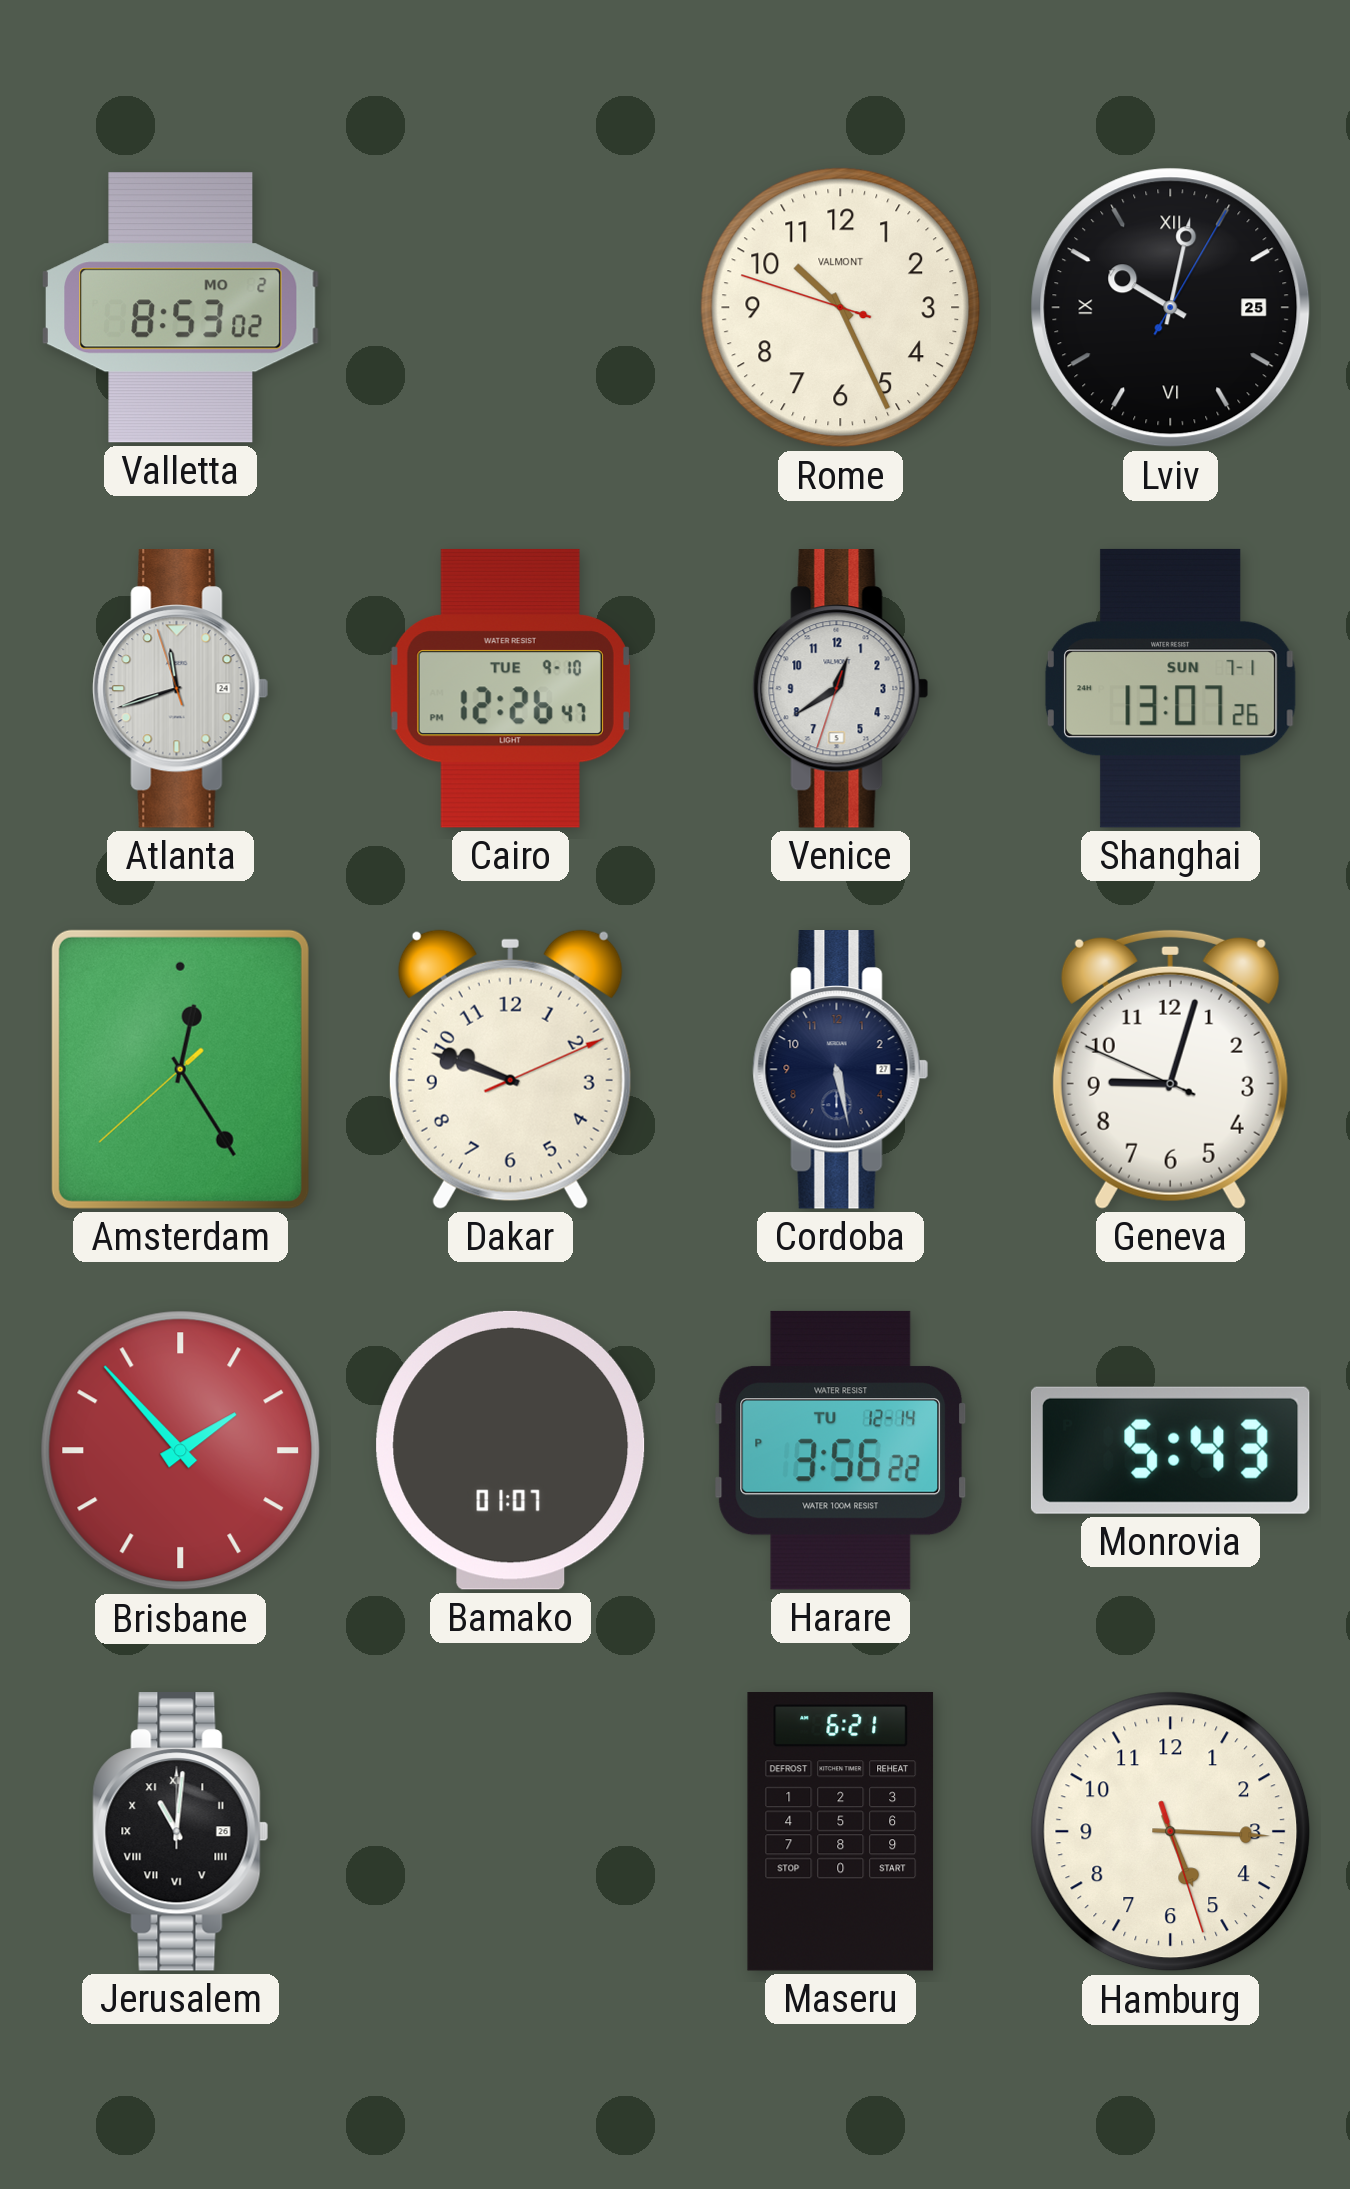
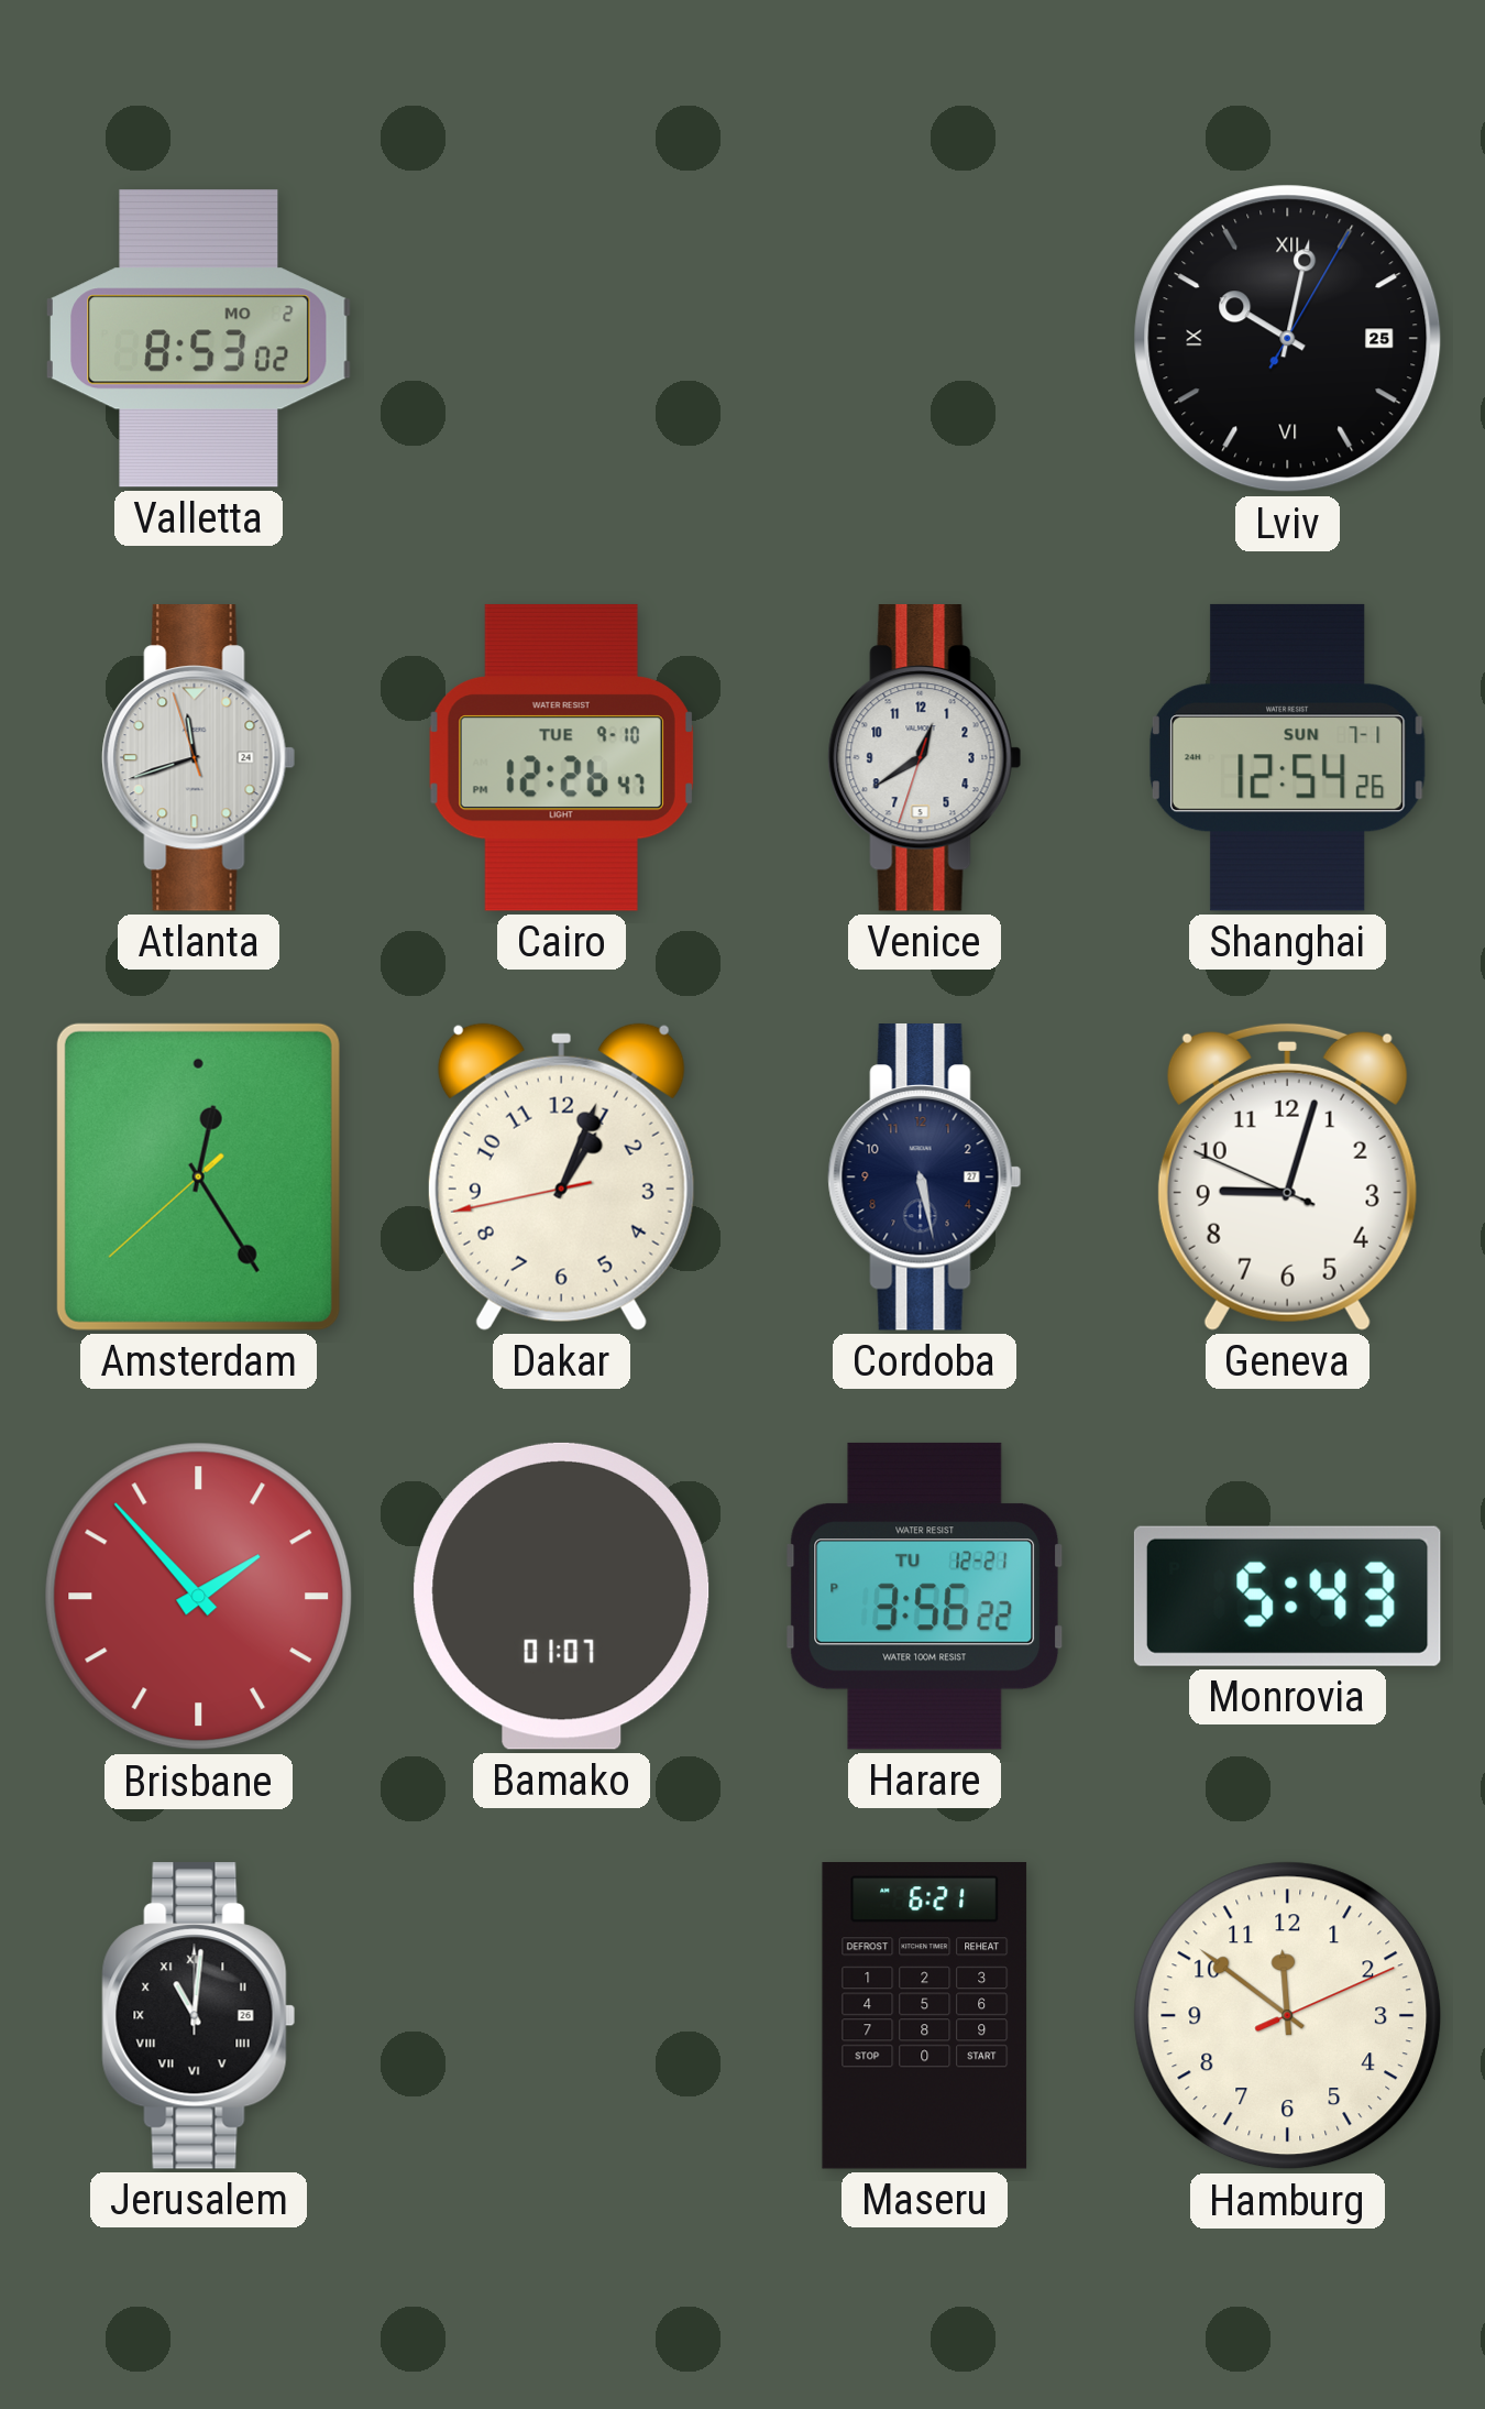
Rome: 10:25 -> none
Shanghai: 13:07 -> 12:54
Dakar: 9:48 -> 1:03
Harare date: TU 12-14 -> TU 12-21
Hamburg: 5:15 -> 11:51
